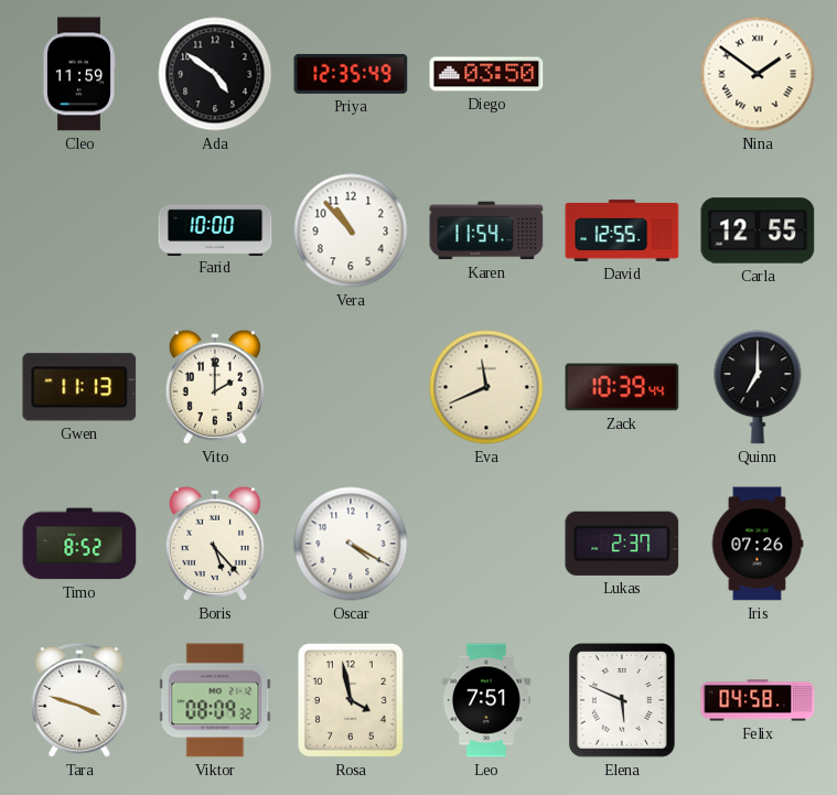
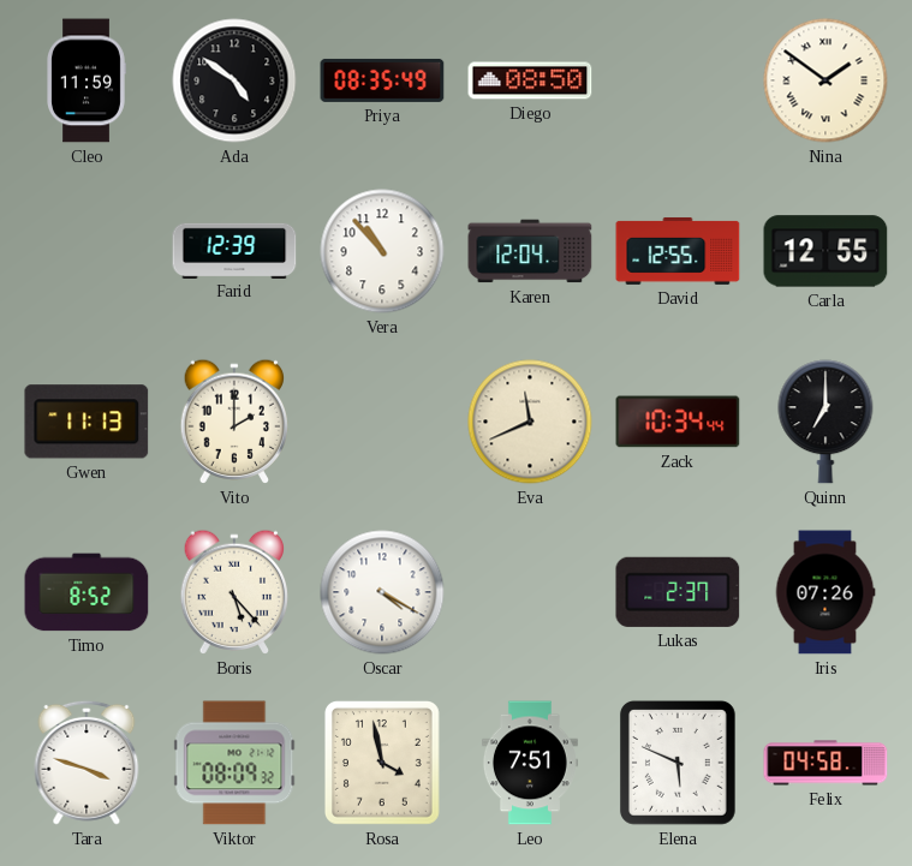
Priya: 12:35 -> 08:35
Diego: 03:50 -> 08:50
Farid: 10:00 -> 12:39
Karen: 11:54 -> 12:04
Zack: 10:39 -> 10:34
